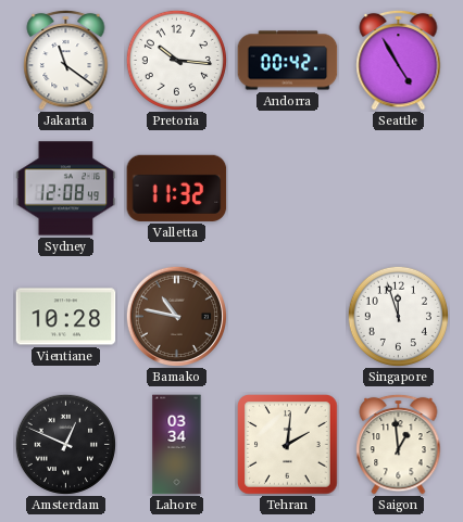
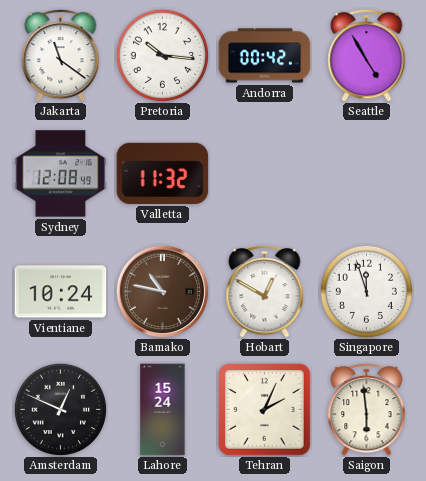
Vientiane: 10:28 -> 10:24
Hobart: none -> 12:50
Lahore: 03:34 -> 15:24
Tehran: 2:01 -> 2:04
Saigon: 12:59 -> 5:59
